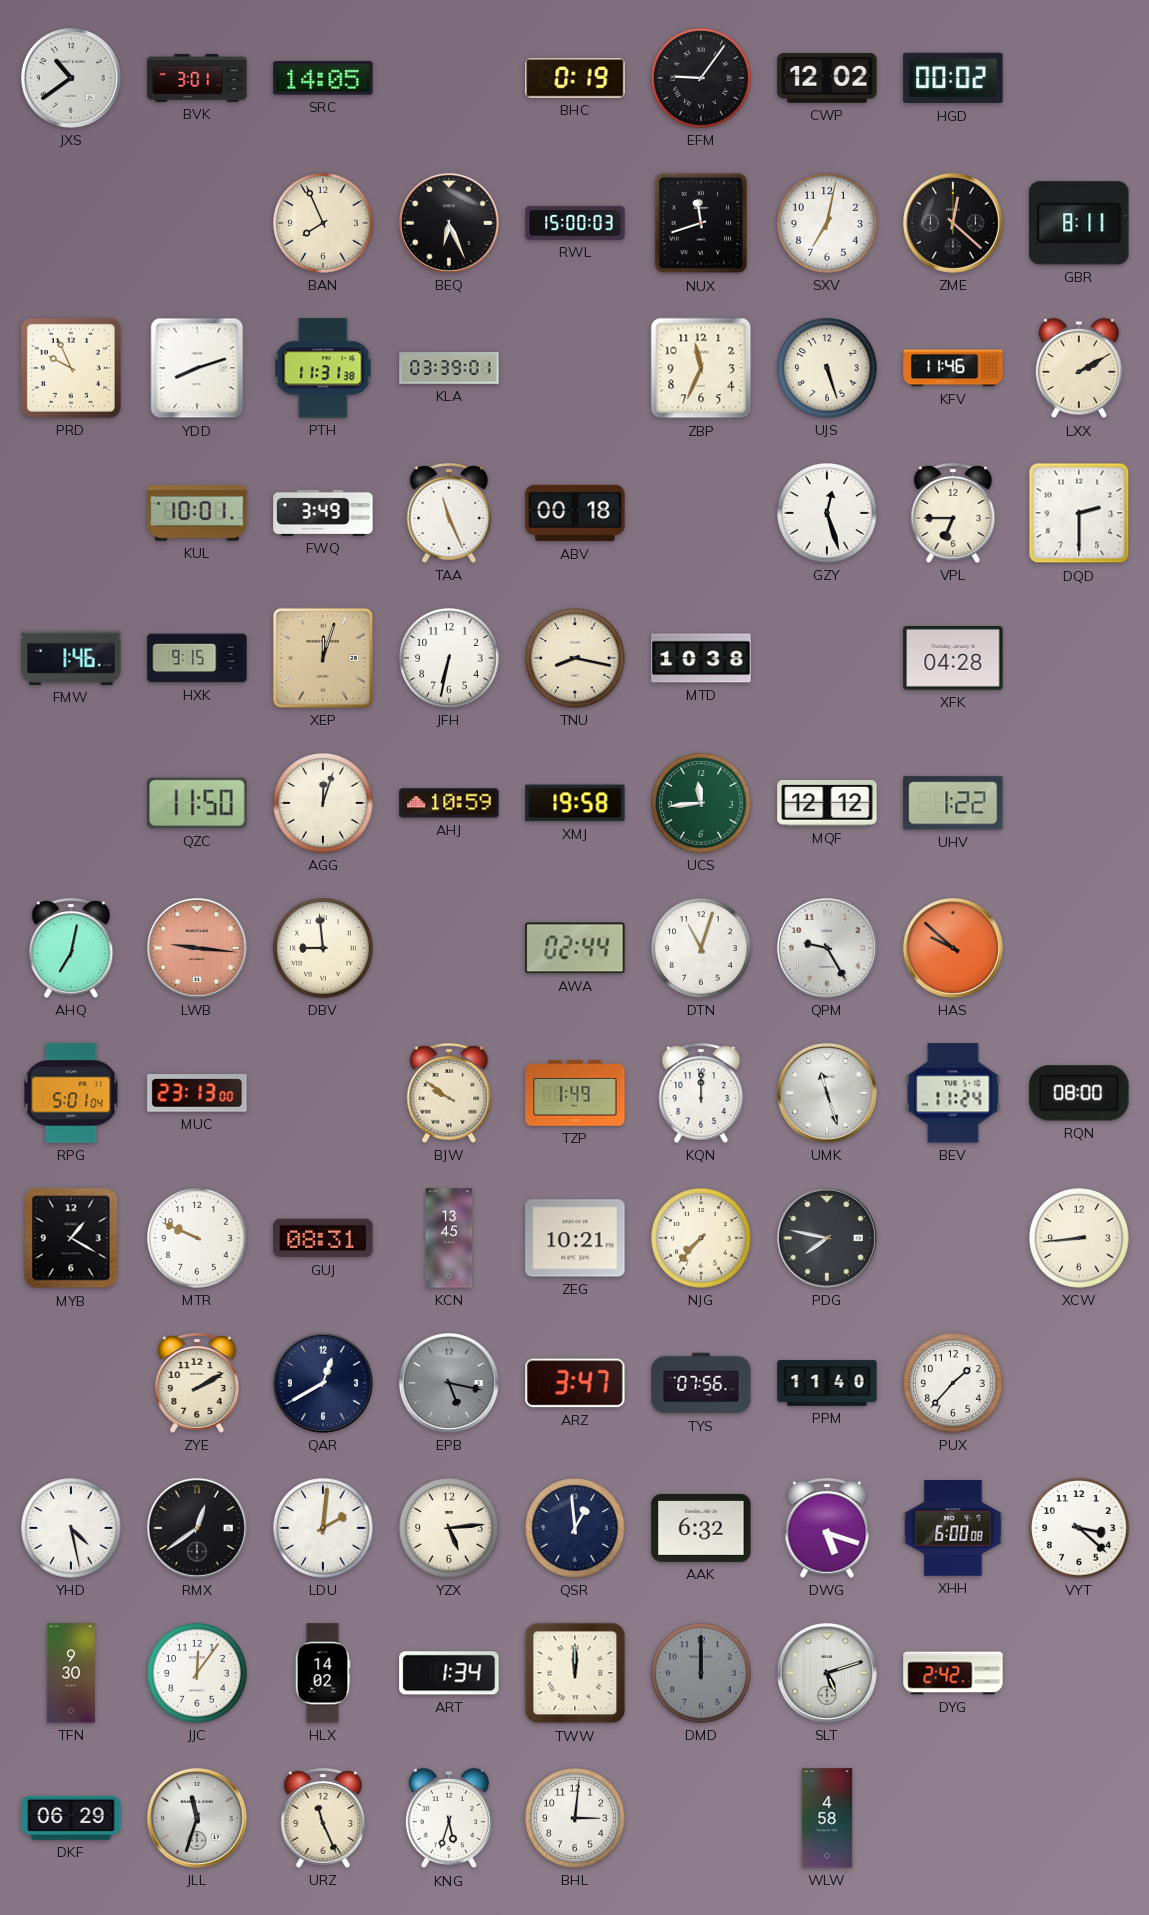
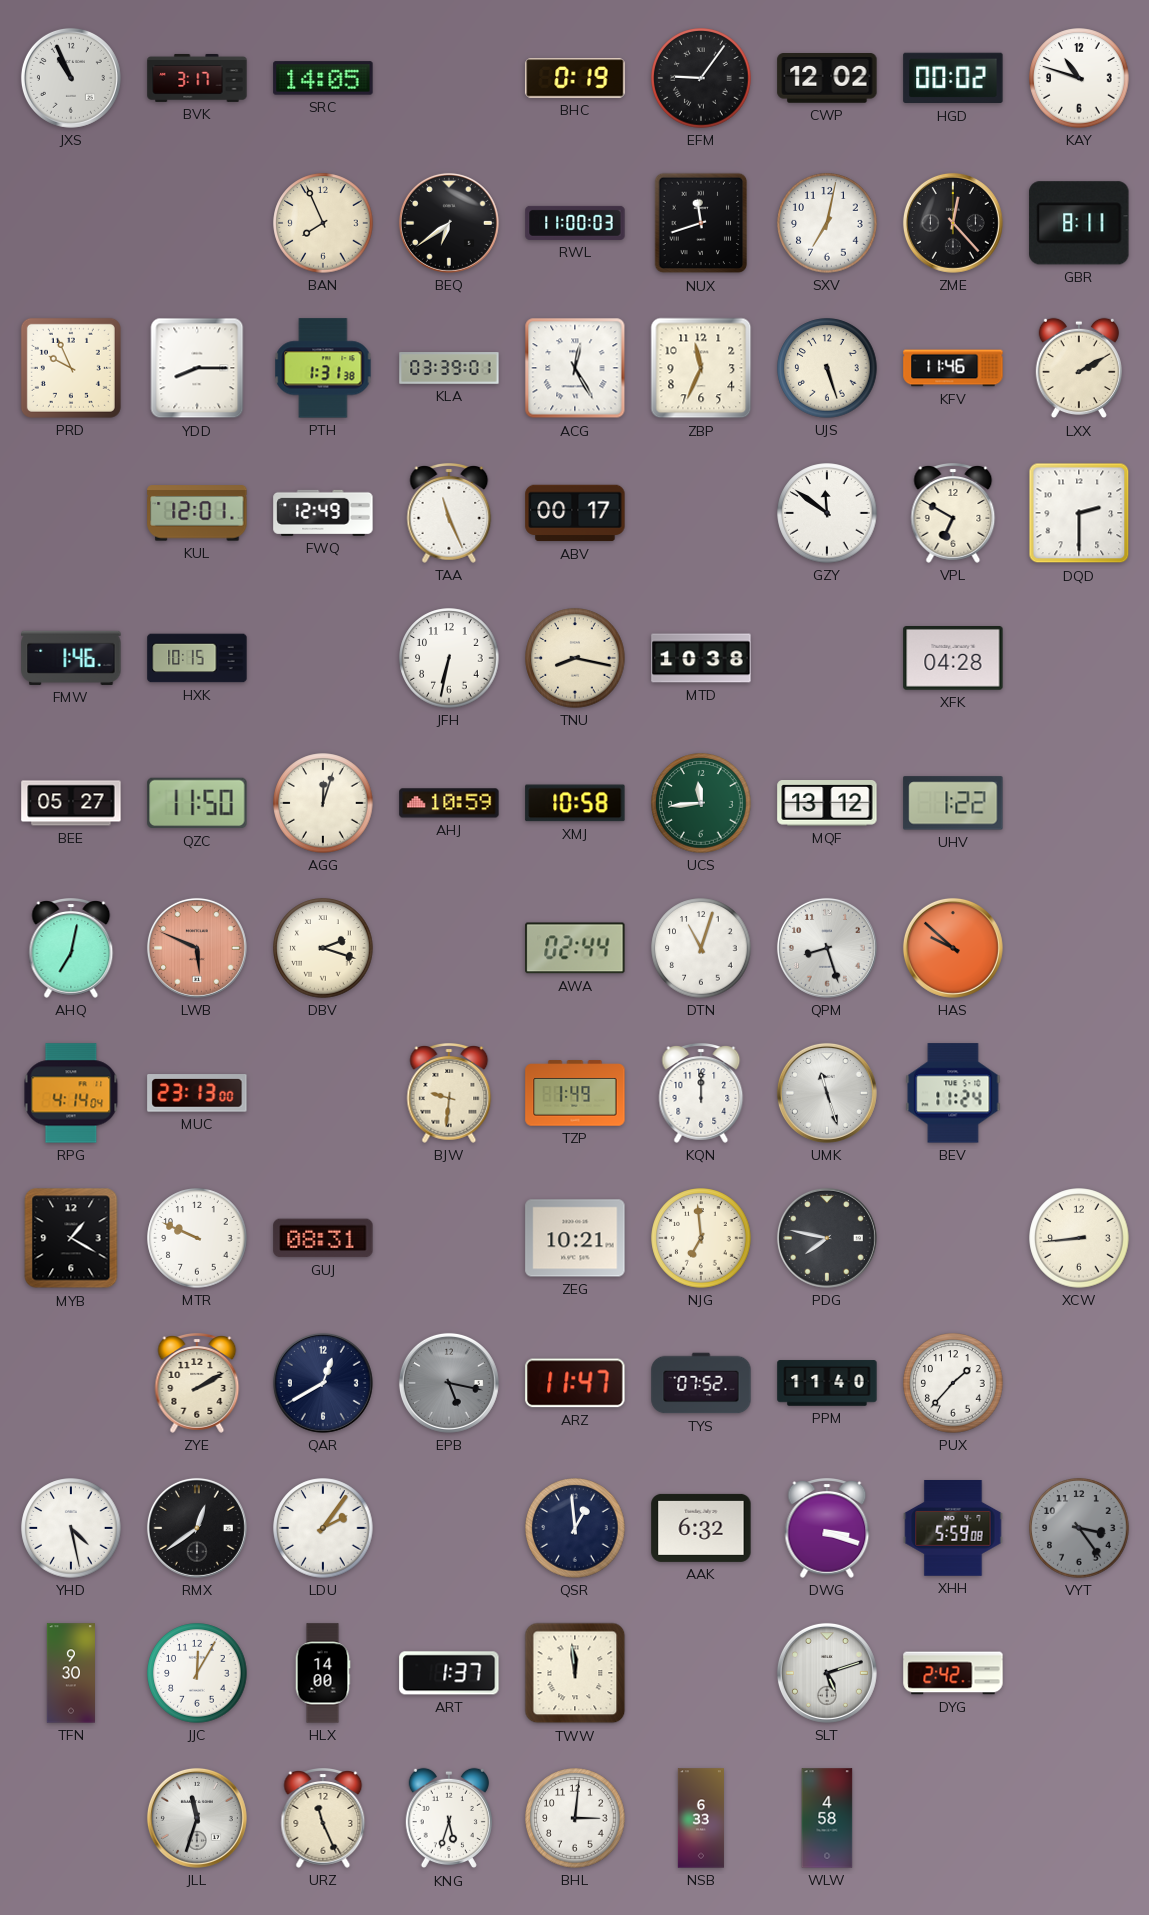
JXS: 10:39 -> 10:56
BVK: 3:01 -> 3:17
KAY: none -> 10:48
BEQ: 6:26 -> 6:39
RWL: 15:00 -> 11:00
ZME: 12:22 -> 12:23
YDD: 8:12 -> 8:15
PTH: 11:31 -> 1:31
ACG: none -> 12:25
KUL: 10:01 -> 12:01
FWQ: 3:49 -> 12:49
ABV: 00:18 -> 00:17
GZY: 12:27 -> 11:51
VPL: 6:45 -> 6:50
HXK: 9:15 -> 10:15
XEP: 12:03 -> none
BEE: none -> 05:27
XMJ: 19:58 -> 10:58
MQF: 12:12 -> 13:12
LWB: 9:16 -> 5:49
DBV: 8:59 -> 2:18
QPM: 9:25 -> 8:27
RPG: 5:01 -> 4:14
BJW: 9:51 -> 9:31
RQN: 08:00 -> none
KCN: 13:45 -> none
NJG: 7:37 -> 6:59
ARZ: 3:47 -> 11:47
TYS: 07:56 -> 07:52
LDU: 2:01 -> 2:06
YZX: 5:14 -> none
DWG: 5:18 -> 3:18
XHH: 6:00 -> 5:59
VYT: 3:22 -> 3:24
VYT dial: white -> grey
JJC: 12:06 -> 12:05
HLX: 14:02 -> 14:00
ART: 1:34 -> 1:37
TWW: 12:00 -> 11:59
DMD: 12:00 -> none
DKF: 06:29 -> none
NSB: none -> 6:33
